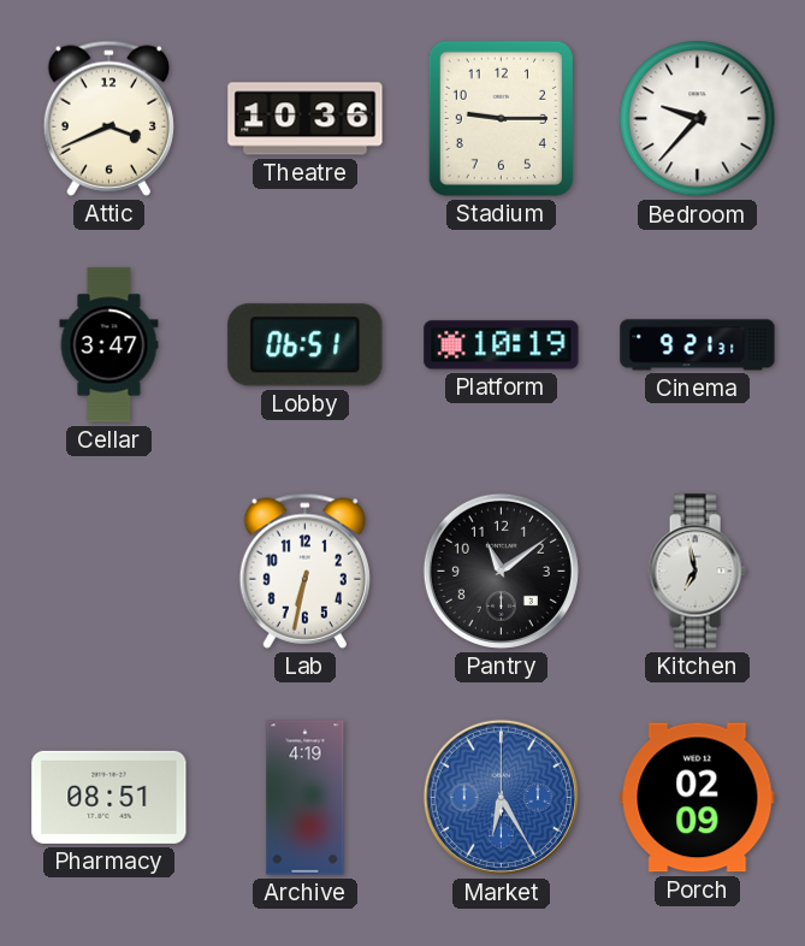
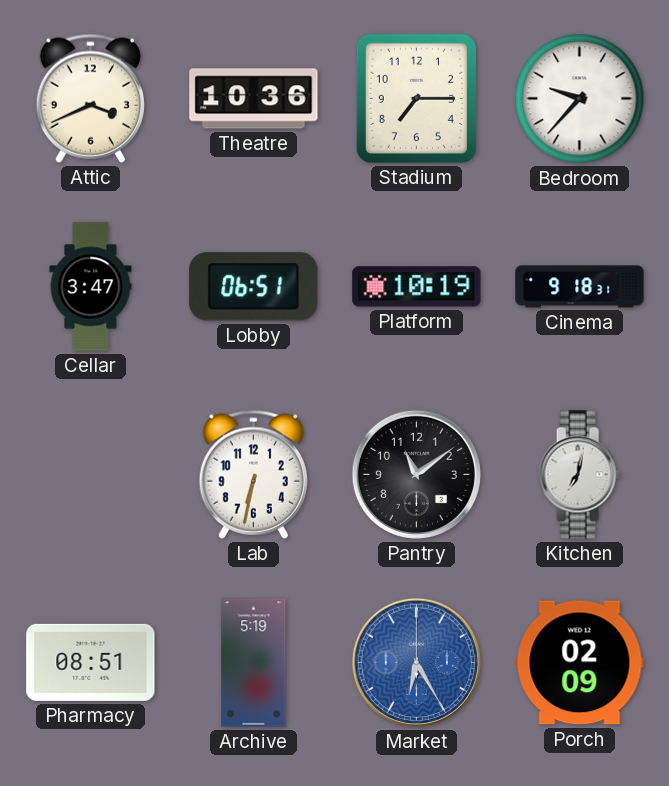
Stadium: 9:15 -> 7:15
Cinema: 9:21 -> 9:18
Kitchen: 6:58 -> 7:02
Archive: 4:19 -> 5:19
